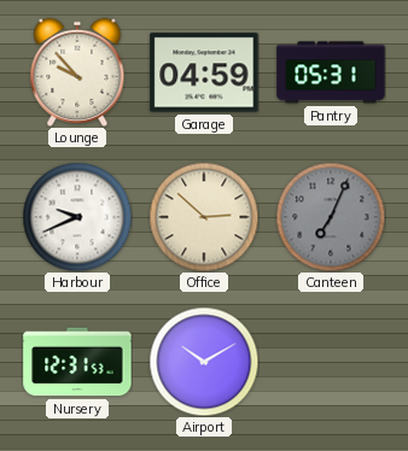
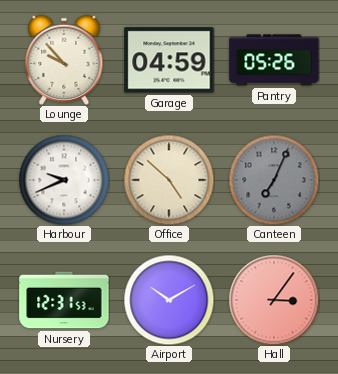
Pantry: 05:31 -> 05:26
Office: 2:52 -> 4:52
Hall: none -> 3:06
